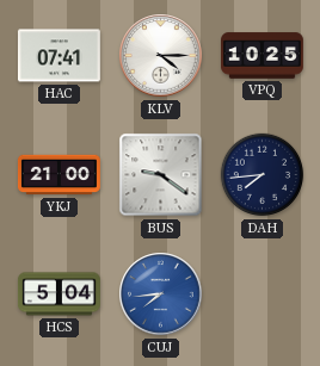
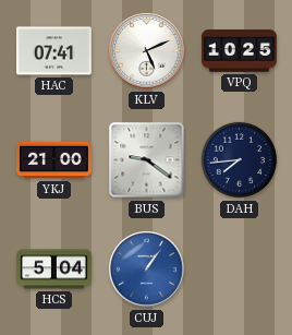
KLV: 4:15 -> 5:11
CUJ: 7:44 -> 1:06
